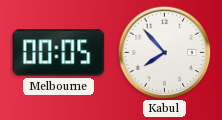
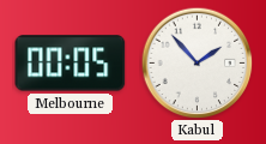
Kabul: 7:53 -> 1:53
